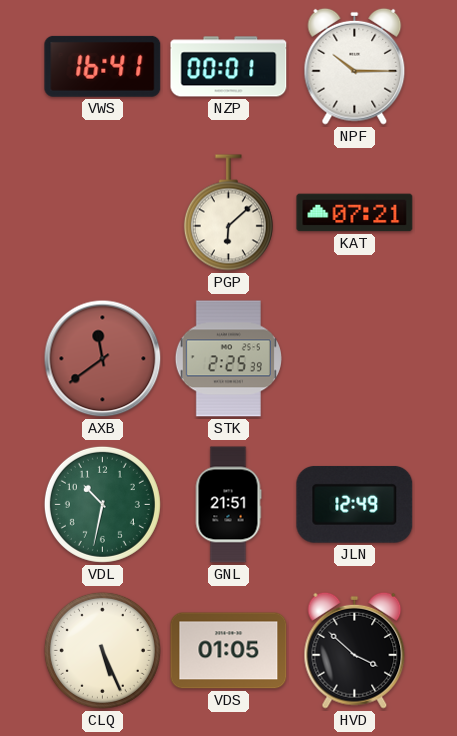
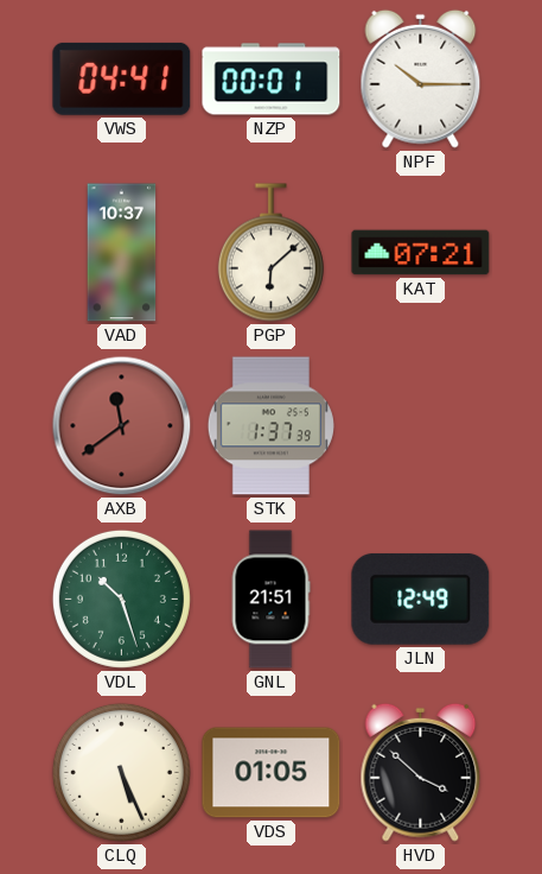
VWS: 16:41 -> 04:41
VAD: none -> 10:37
STK: 2:25 -> 1:37
VDL: 10:32 -> 10:27
